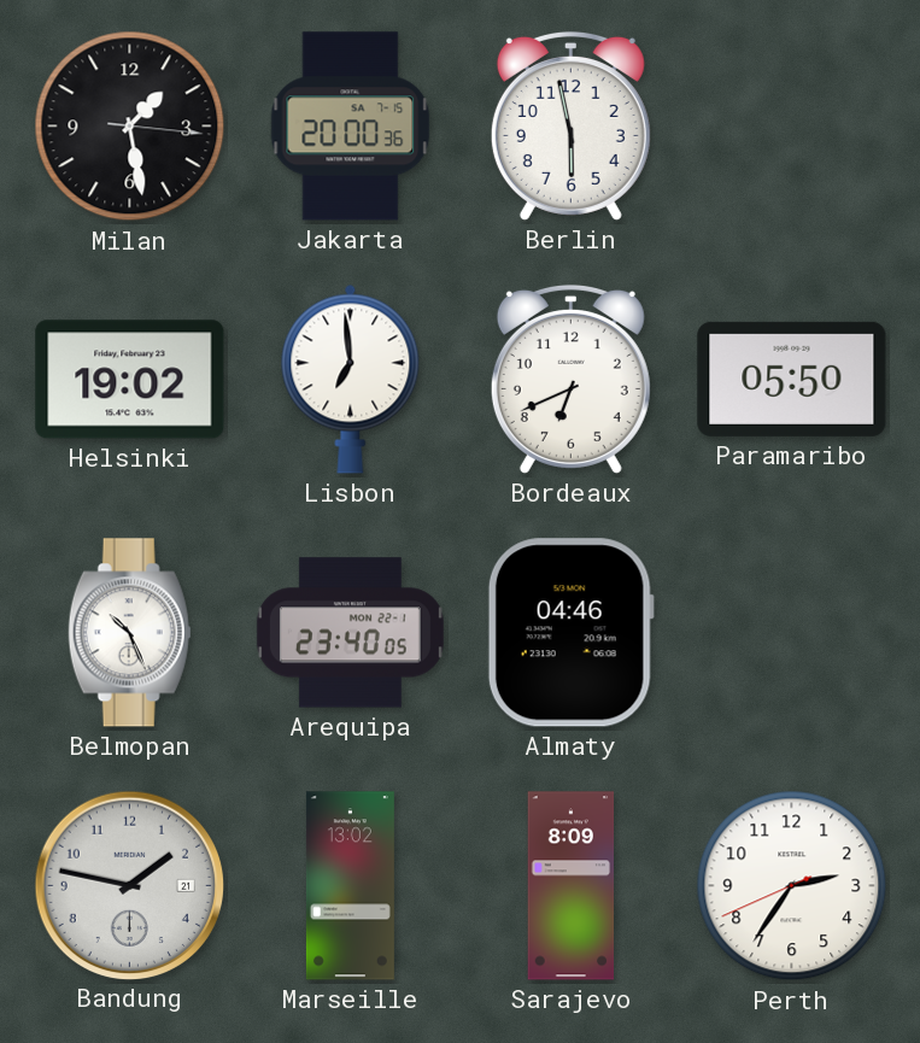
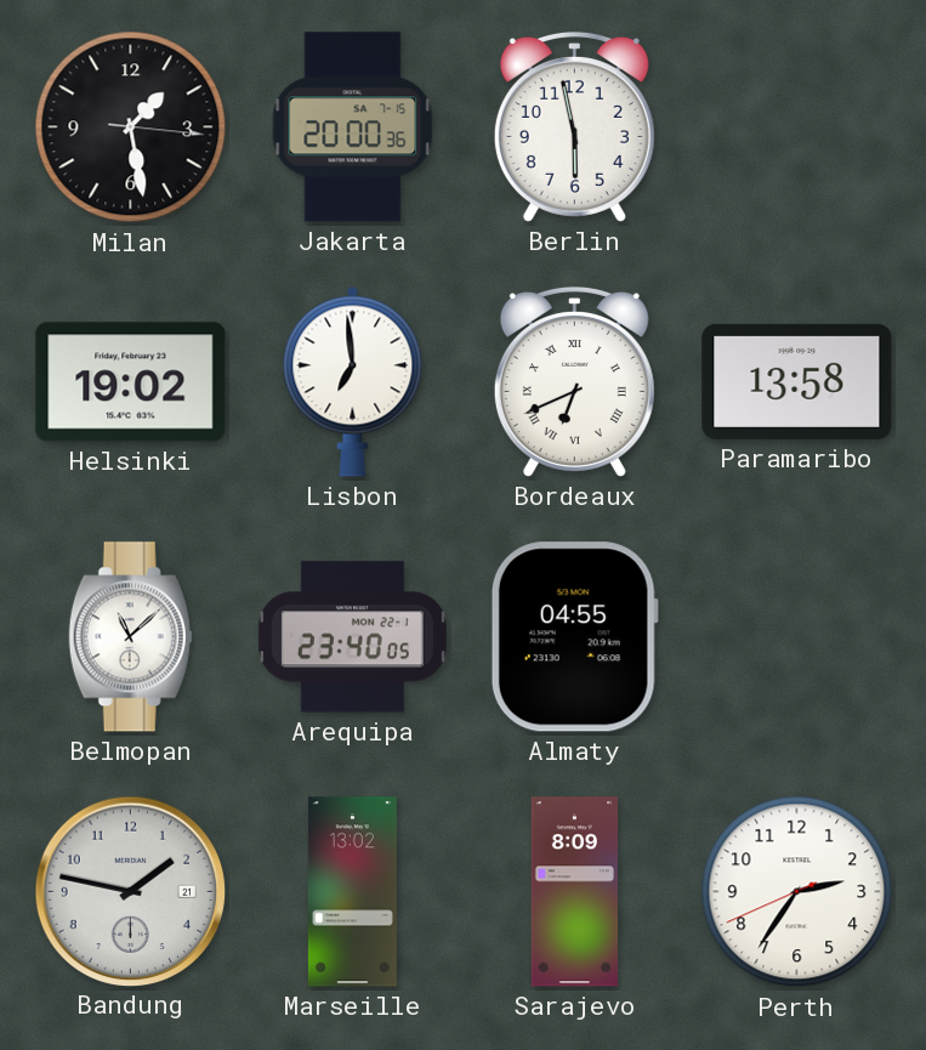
Bordeaux numerals: Arabic -> Roman
Paramaribo: 05:50 -> 13:58
Belmopan: 10:26 -> 11:08
Almaty: 04:46 -> 04:55
